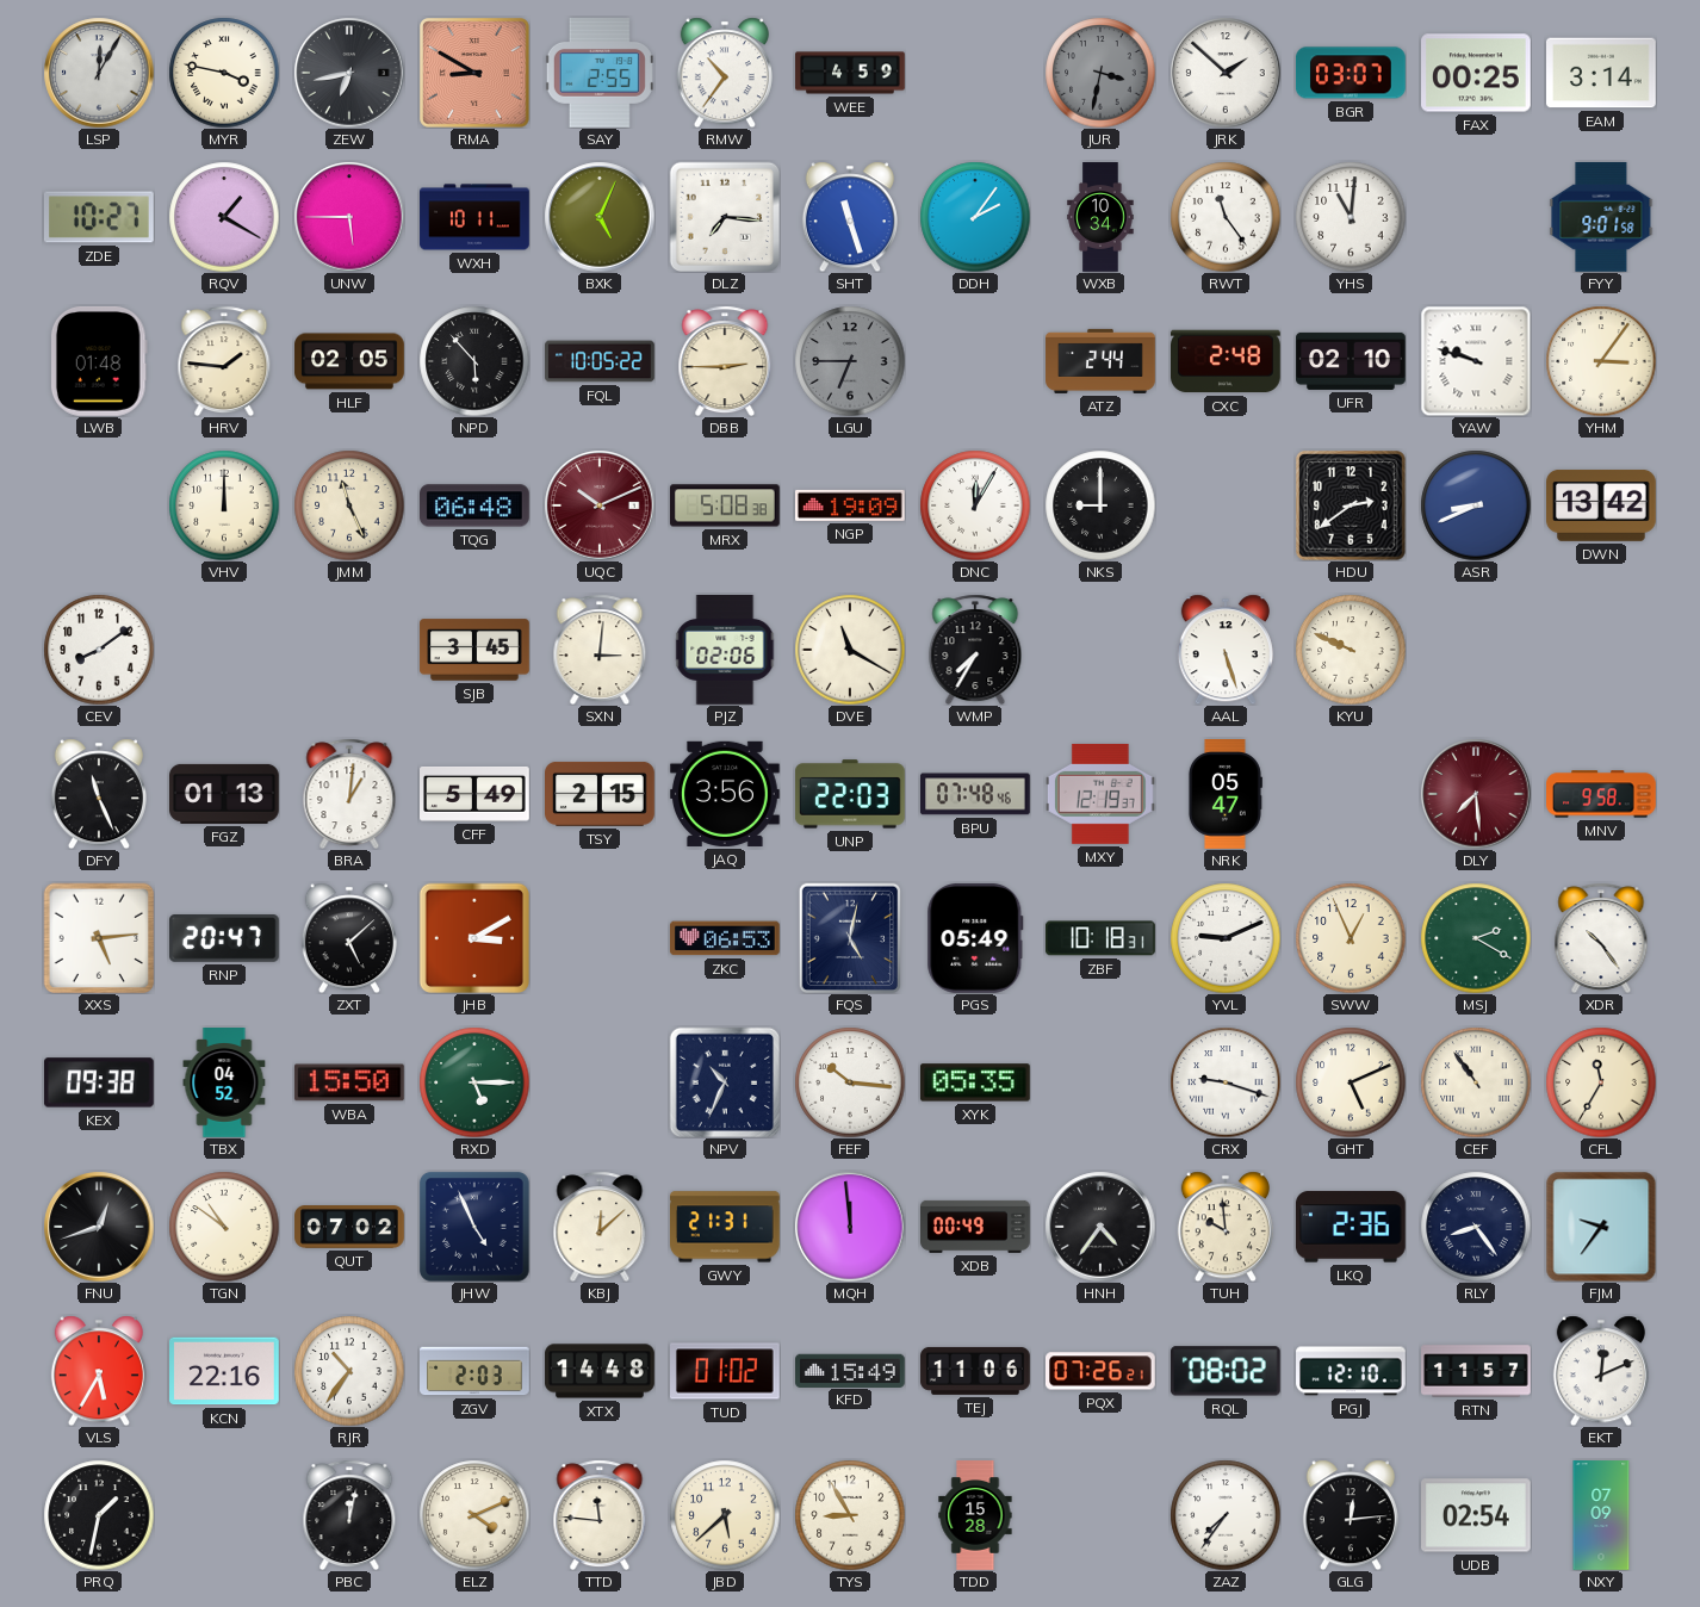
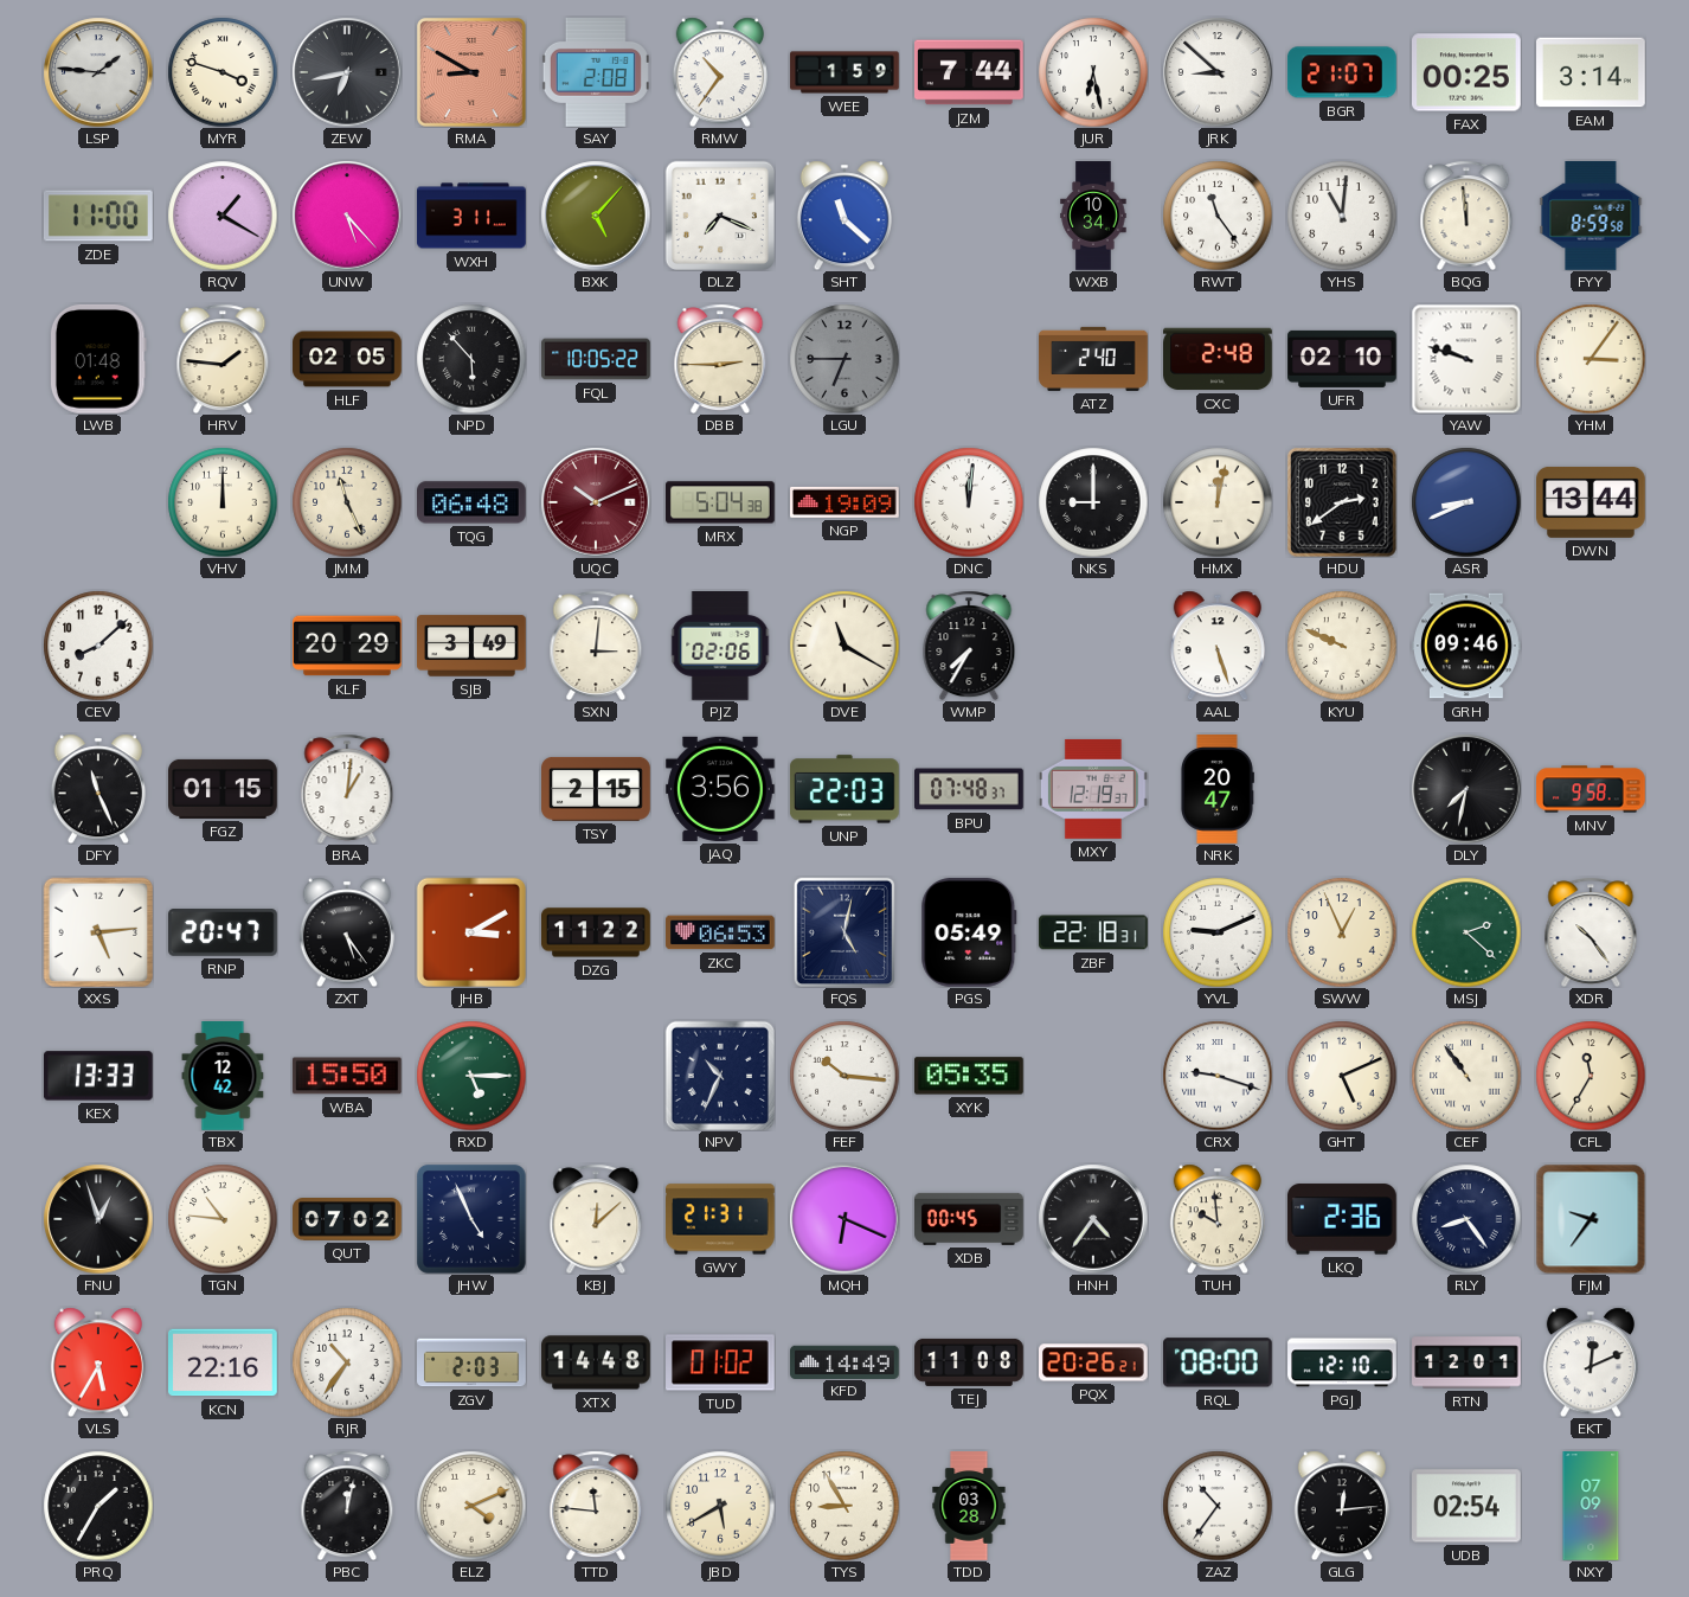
LSP: 12:05 -> 1:46
MYR: 3:47 -> 3:48
SAY: 2:55 -> 2:08
WEE: 4:59 -> 1:59
JZM: none -> 7:44
JUR: 3:32 -> 6:28
JUR dial: grey -> white
JRK: 1:52 -> 8:52
BGR: 03:07 -> 21:07
ZDE: 10:27 -> 11:00
UNW: 5:45 -> 5:23
WXH: 10:11 -> 3:11
BXK: 5:04 -> 5:07
DLZ: 7:16 -> 7:19
SHT: 11:27 -> 11:22
DDH: 2:06 -> none
BQG: none -> 11:59
FYY: 9:01 -> 8:59
ATZ: 2:44 -> 2:40
MRX: 5:08 -> 5:04
DNC: 12:05 -> 12:01
HMX: none -> 12:02
DWN: 13:42 -> 13:44
CEV: 8:09 -> 8:08
KLF: none -> 20:29
SJB: 3:45 -> 3:49
GRH: none -> 09:46
FGZ: 01:13 -> 01:15
CFF: 5:49 -> none
BPU: 07:48:46 -> 07:48:37
NRK: 05:47 -> 20:47
DLY: 7:29 -> 7:32
DLY dial: burgundy -> black
ZXT: 5:08 -> 5:24
DZG: none -> 11:22
ZBF: 10:18 -> 22:18
MSJ: 2:20 -> 2:22
KEX: 09:38 -> 13:33
TBX: 04:52 -> 12:42
FNU: 12:42 -> 12:57
TGN: 10:51 -> 10:46
MQH: 11:59 -> 6:19
XDB: 00:49 -> 00:45
KFD: 15:49 -> 14:49
TEJ: 11:06 -> 11:08
PQX: 07:26 -> 20:26
RQL: 08:02 -> 08:00
RTN: 11:57 -> 12:01
PRQ: 1:32 -> 1:35
JBD: 5:38 -> 5:40
TDD: 15:28 -> 03:28
ZAZ: 7:36 -> 10:36
